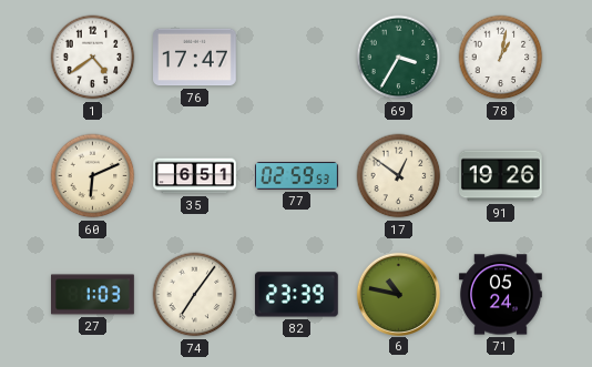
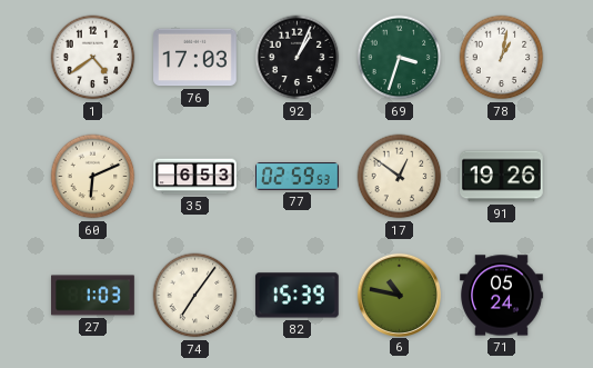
76: 17:47 -> 17:03
92: none -> 1:04
69: 3:35 -> 3:33
35: 6:51 -> 6:53
82: 23:39 -> 15:39
